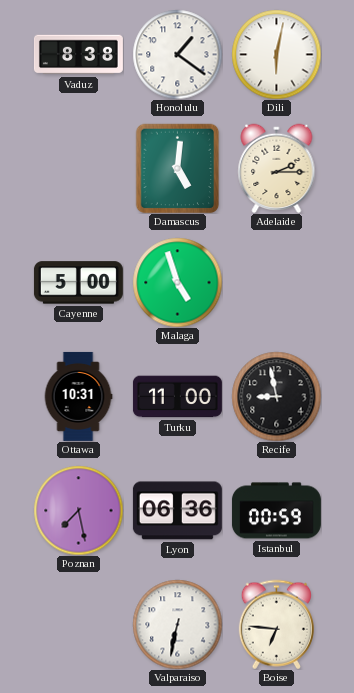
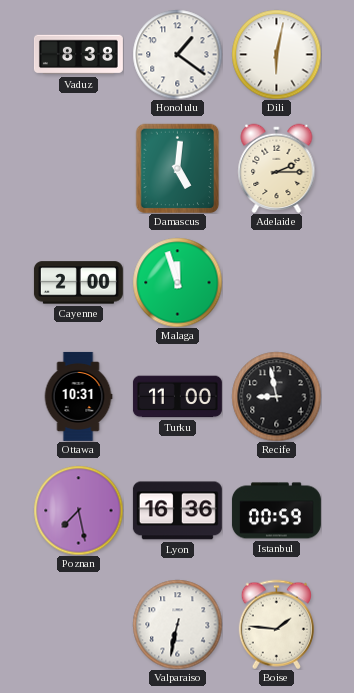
Cayenne: 5:00 -> 2:00
Malaga: 4:57 -> 11:57
Lyon: 06:36 -> 16:36
Boise: 6:46 -> 1:46
